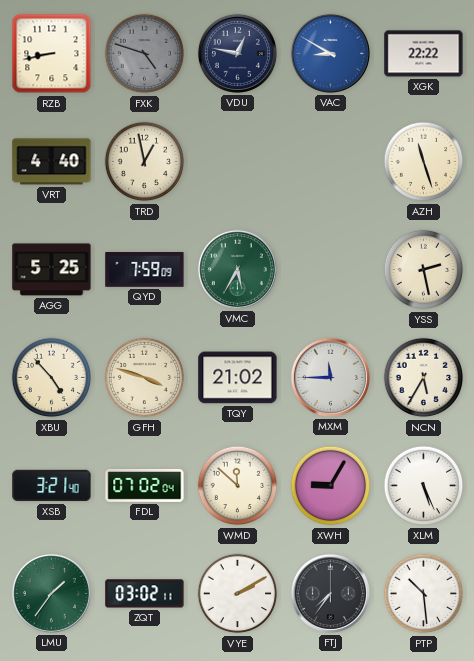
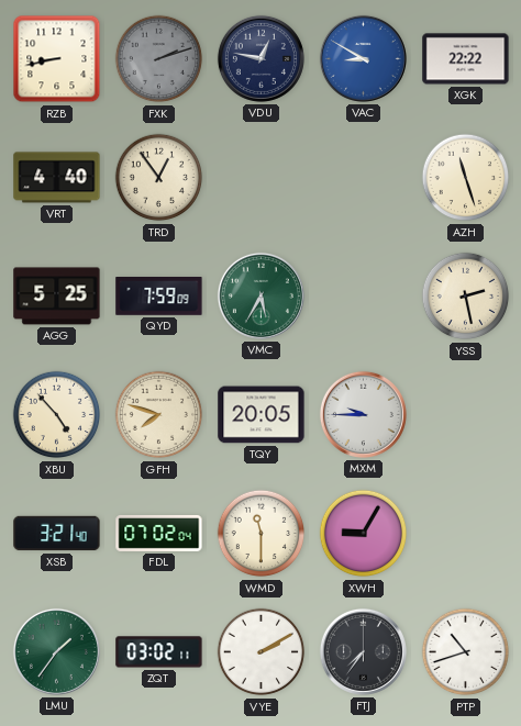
FXK: 4:48 -> 2:12
TRD: 12:58 -> 12:54
GFH: 3:48 -> 7:48
TQY: 21:02 -> 20:05
MXM: 11:45 -> 9:45
NCN: 5:35 -> none
WMD: 11:52 -> 11:30
XLM: 5:26 -> none
PTP: 10:29 -> 10:42
